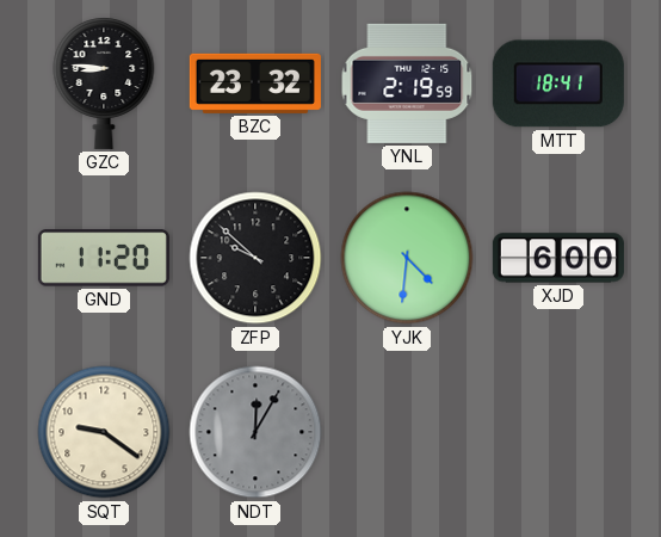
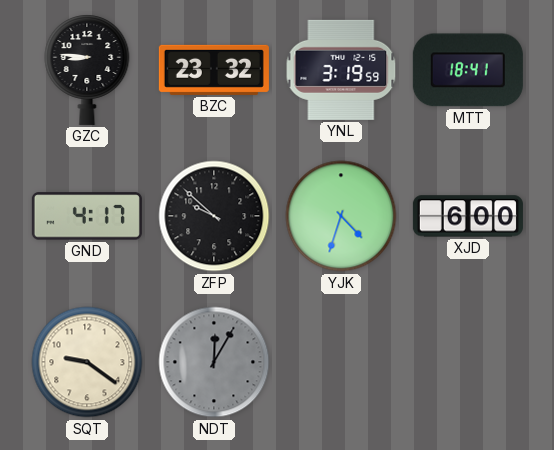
YNL: 2:19 -> 3:19
GND: 11:20 -> 4:17
YJK: 4:31 -> 4:33
